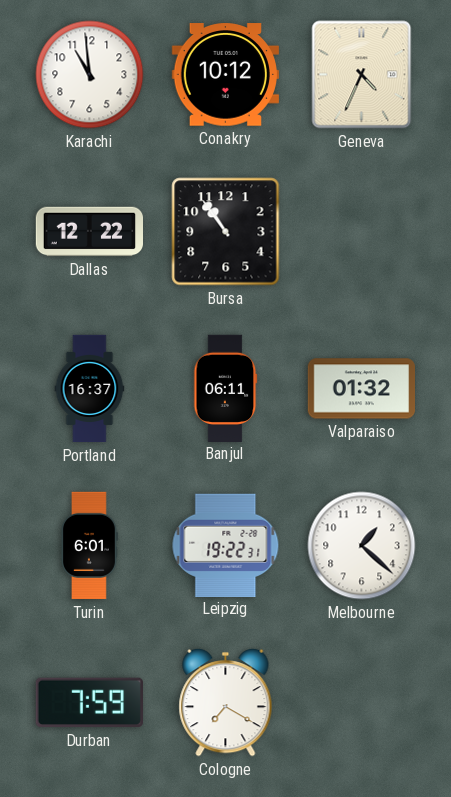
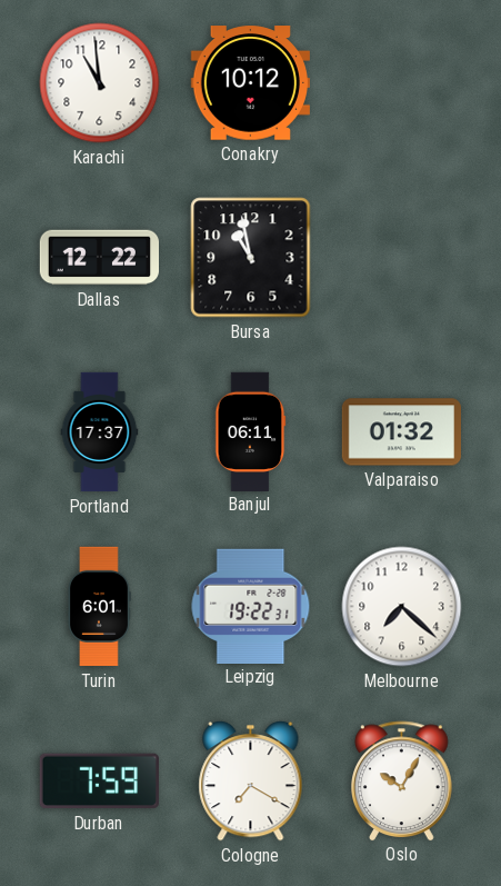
Geneva: 4:34 -> none
Bursa: 10:54 -> 10:58
Portland: 16:37 -> 17:37
Melbourne: 1:22 -> 7:22
Oslo: none -> 10:05
